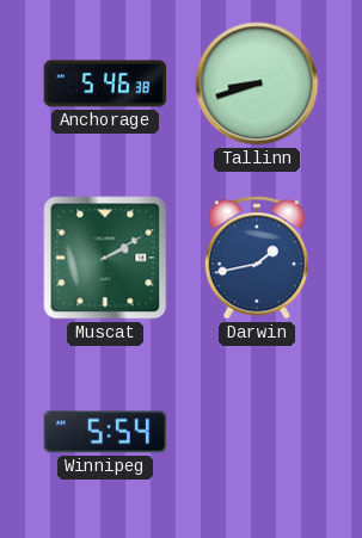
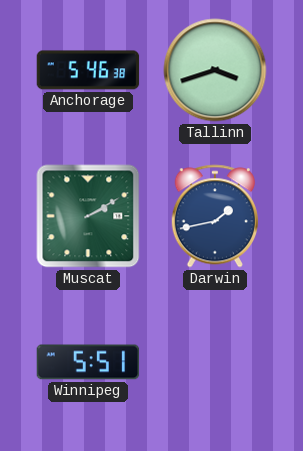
Tallinn: 8:42 -> 3:42
Winnipeg: 5:54 -> 5:51
